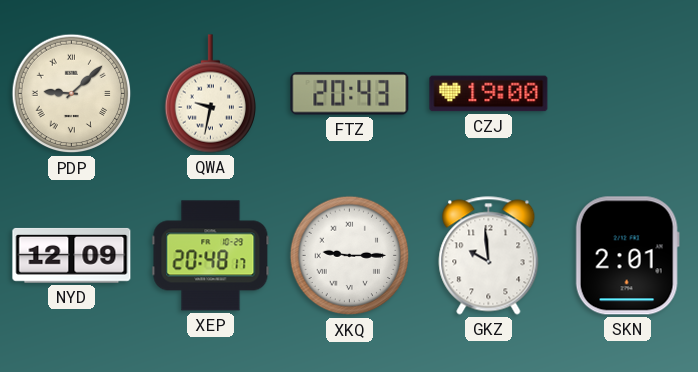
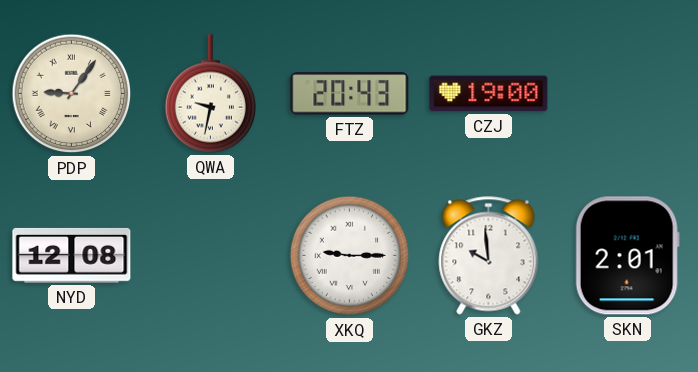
PDP: 9:08 -> 9:06
NYD: 12:09 -> 12:08
XEP: 20:48 -> none
